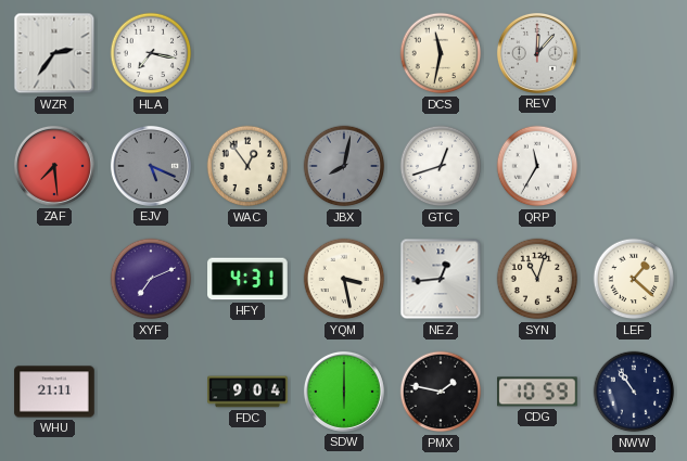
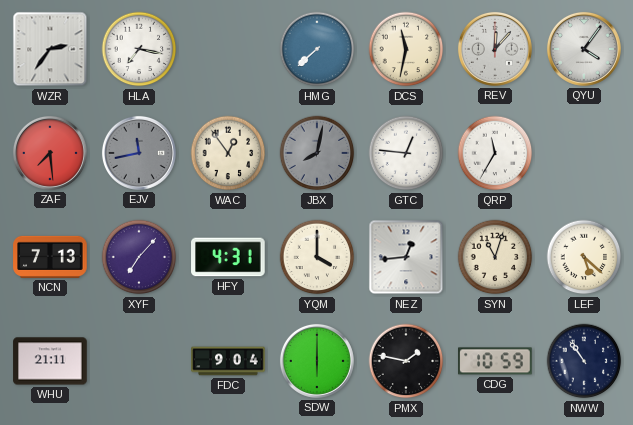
HMG: none -> 7:38
QYU: none -> 4:06
EJV: 5:19 -> 11:43
GTC: 12:42 -> 12:46
NCN: none -> 7:13
XYF: 7:11 -> 7:07
YQM: 3:28 -> 4:00
LEF: 1:22 -> 5:22
